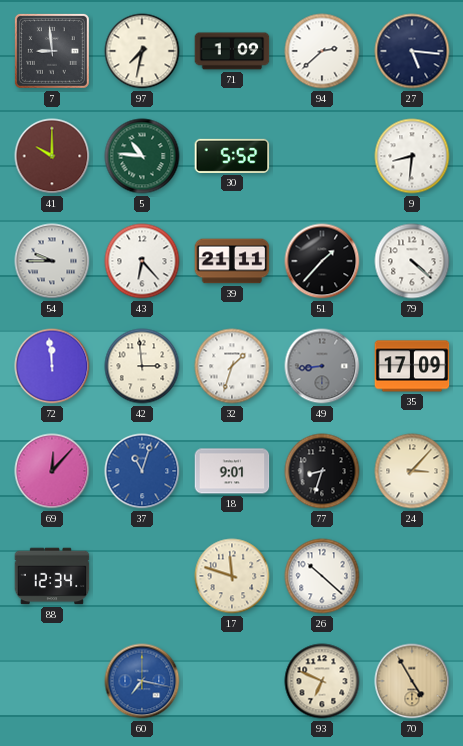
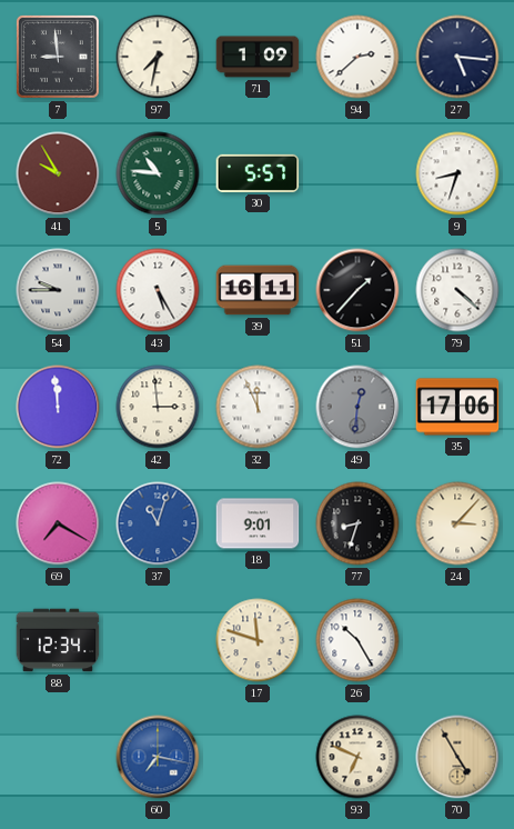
41: 10:00 -> 9:55
30: 5:52 -> 5:57
9: 8:31 -> 8:33
43: 6:23 -> 5:25
39: 21:11 -> 16:11
32: 1:33 -> 11:56
49: 8:44 -> 12:31
35: 17:09 -> 17:06
69: 12:07 -> 7:20
26: 10:22 -> 10:25
